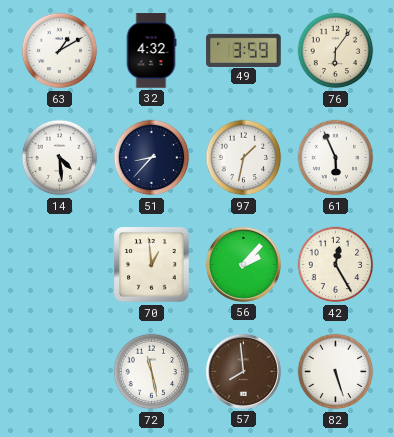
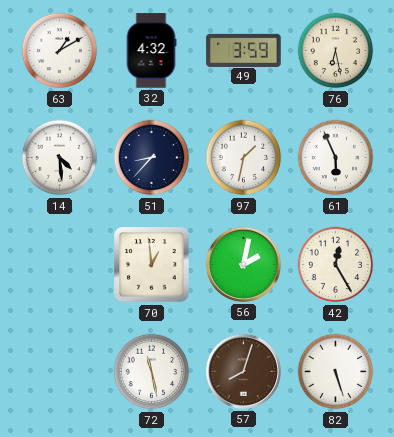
76: 6:06 -> 6:28
56: 2:07 -> 2:02
57: 7:59 -> 8:03
